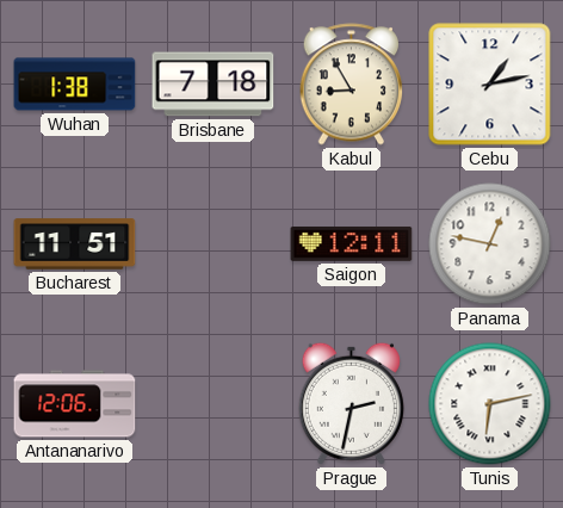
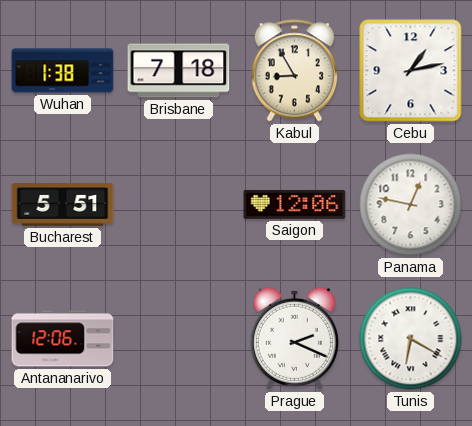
Bucharest: 11:51 -> 5:51
Saigon: 12:11 -> 12:06
Prague: 2:32 -> 2:19
Tunis: 6:13 -> 6:20
